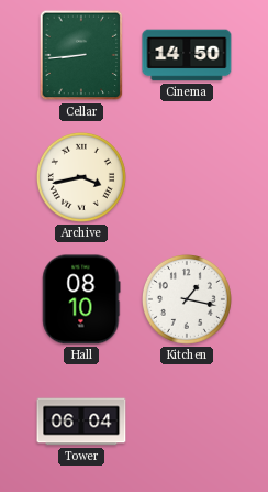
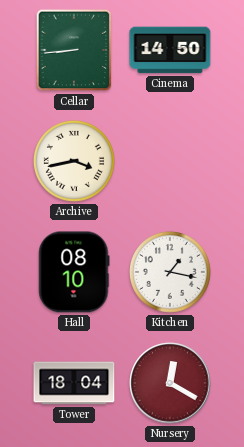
Tower: 06:04 -> 18:04
Nursery: none -> 12:20
